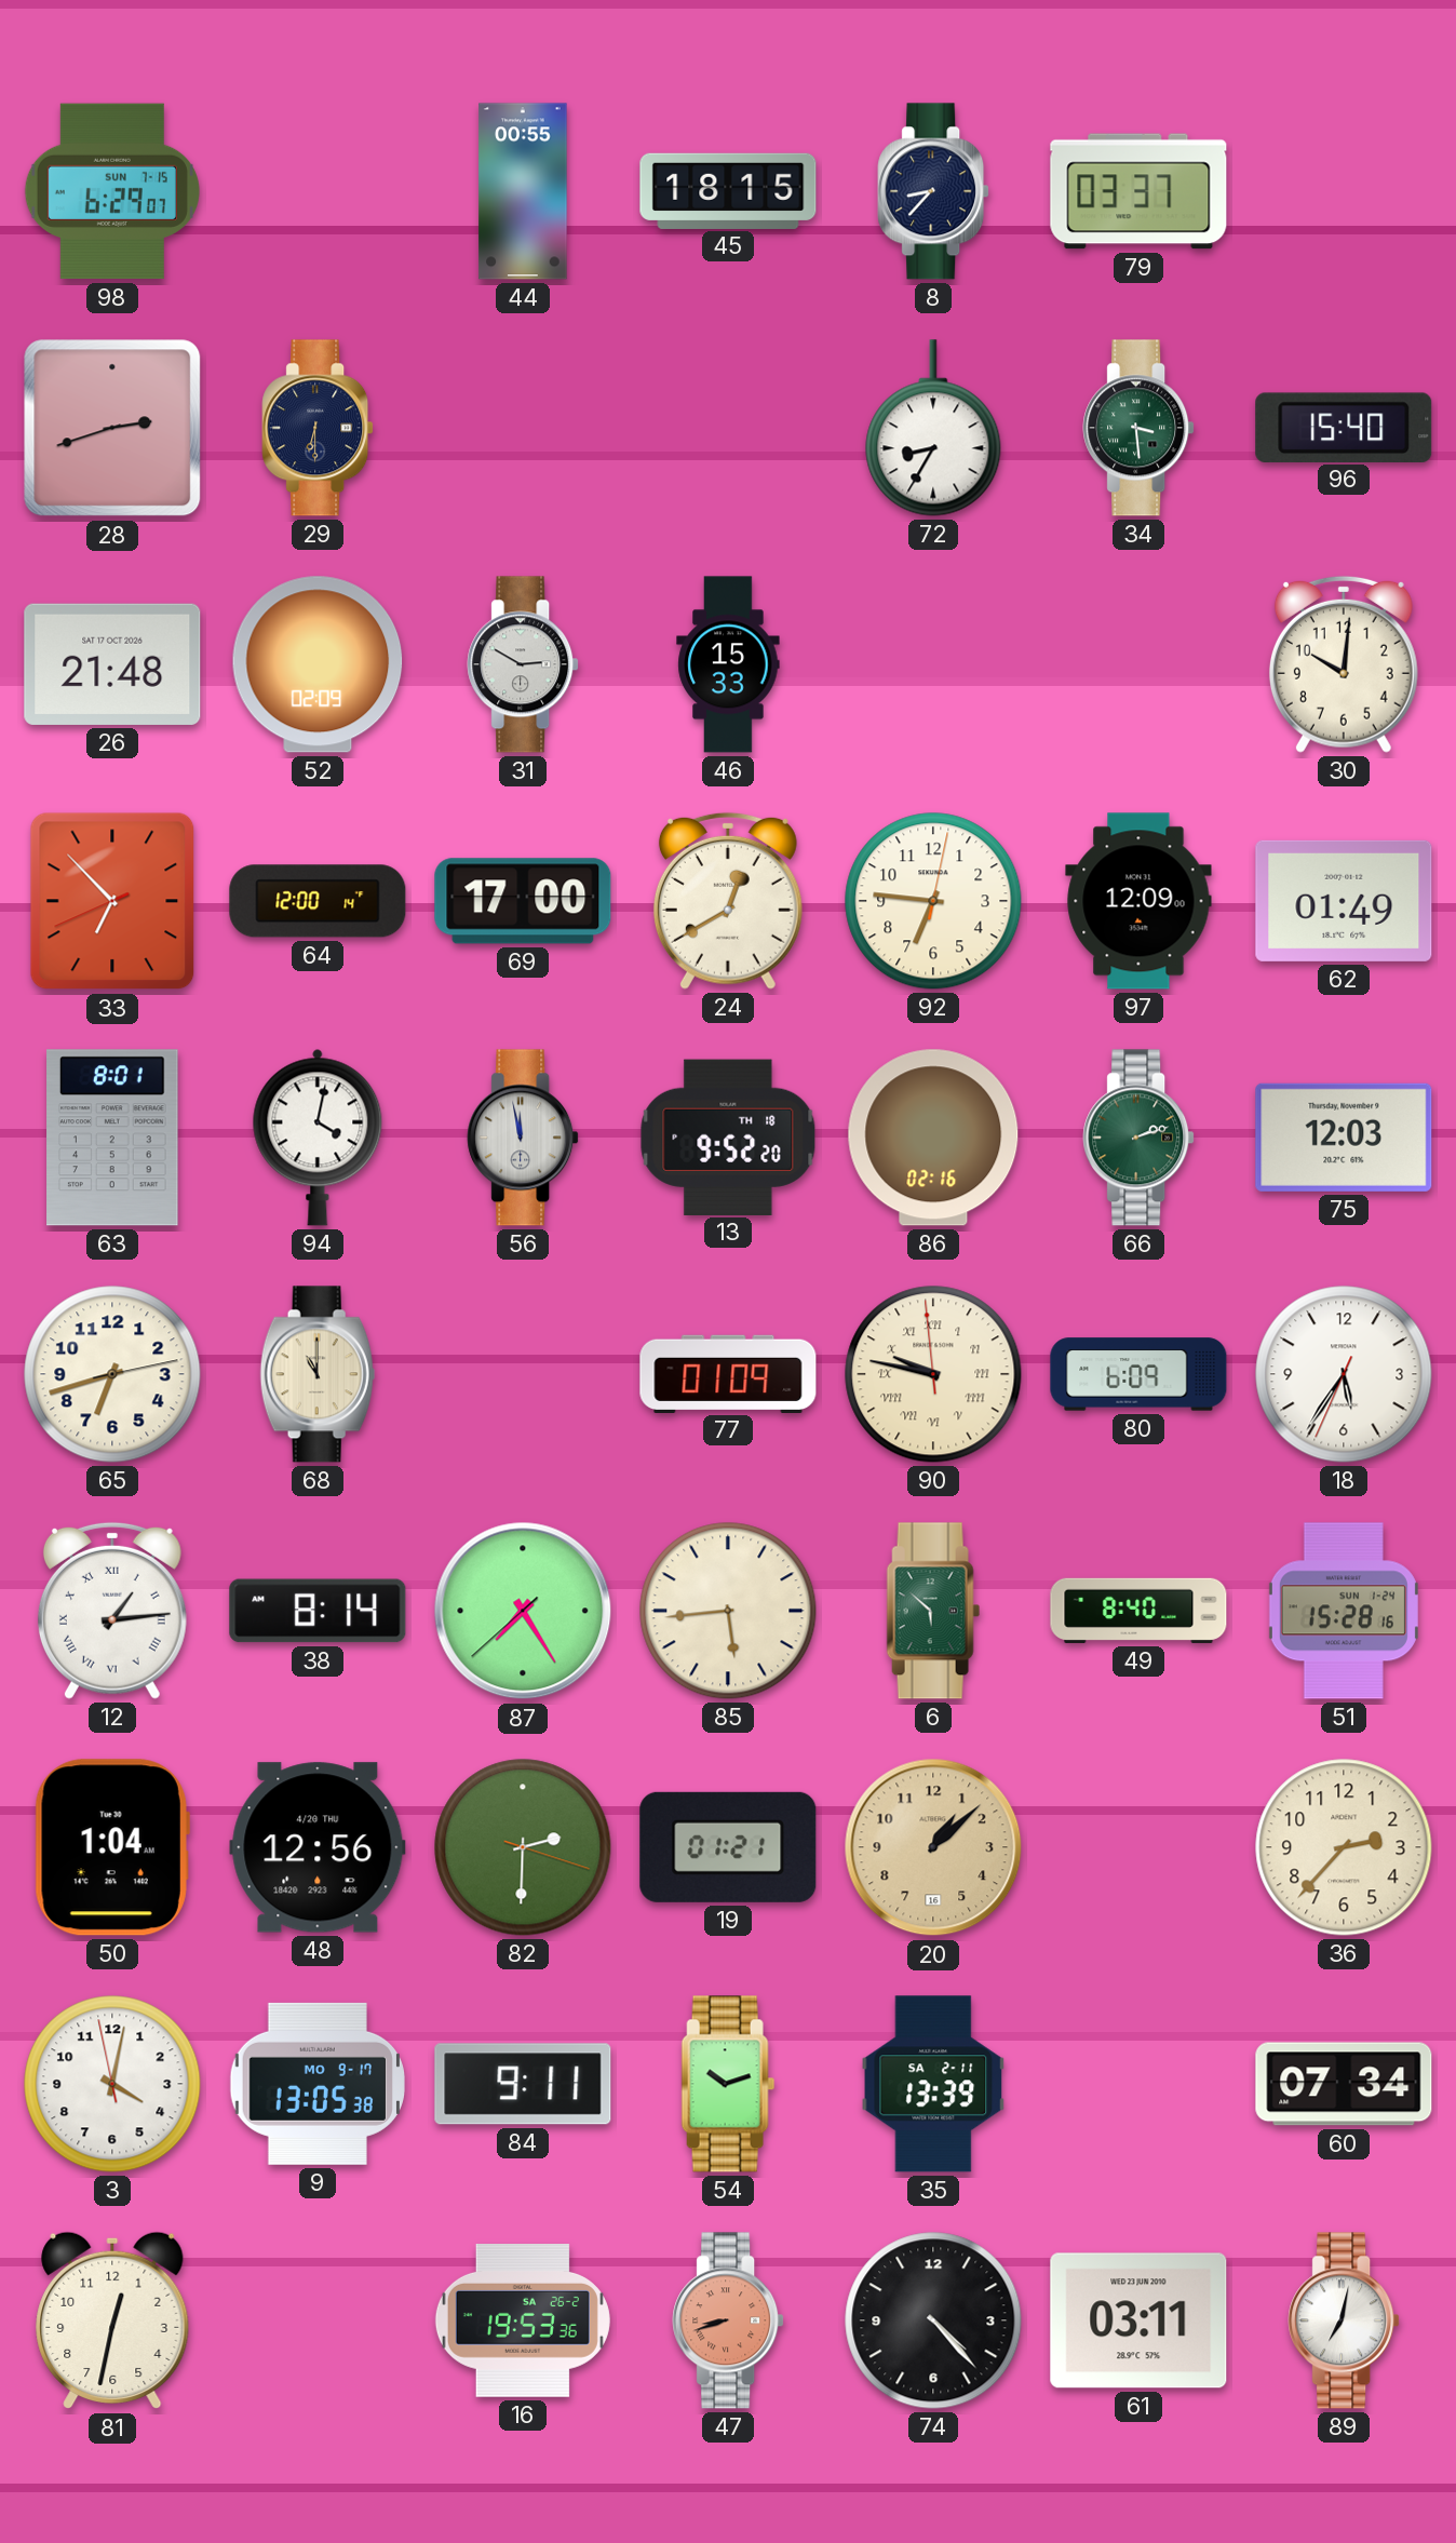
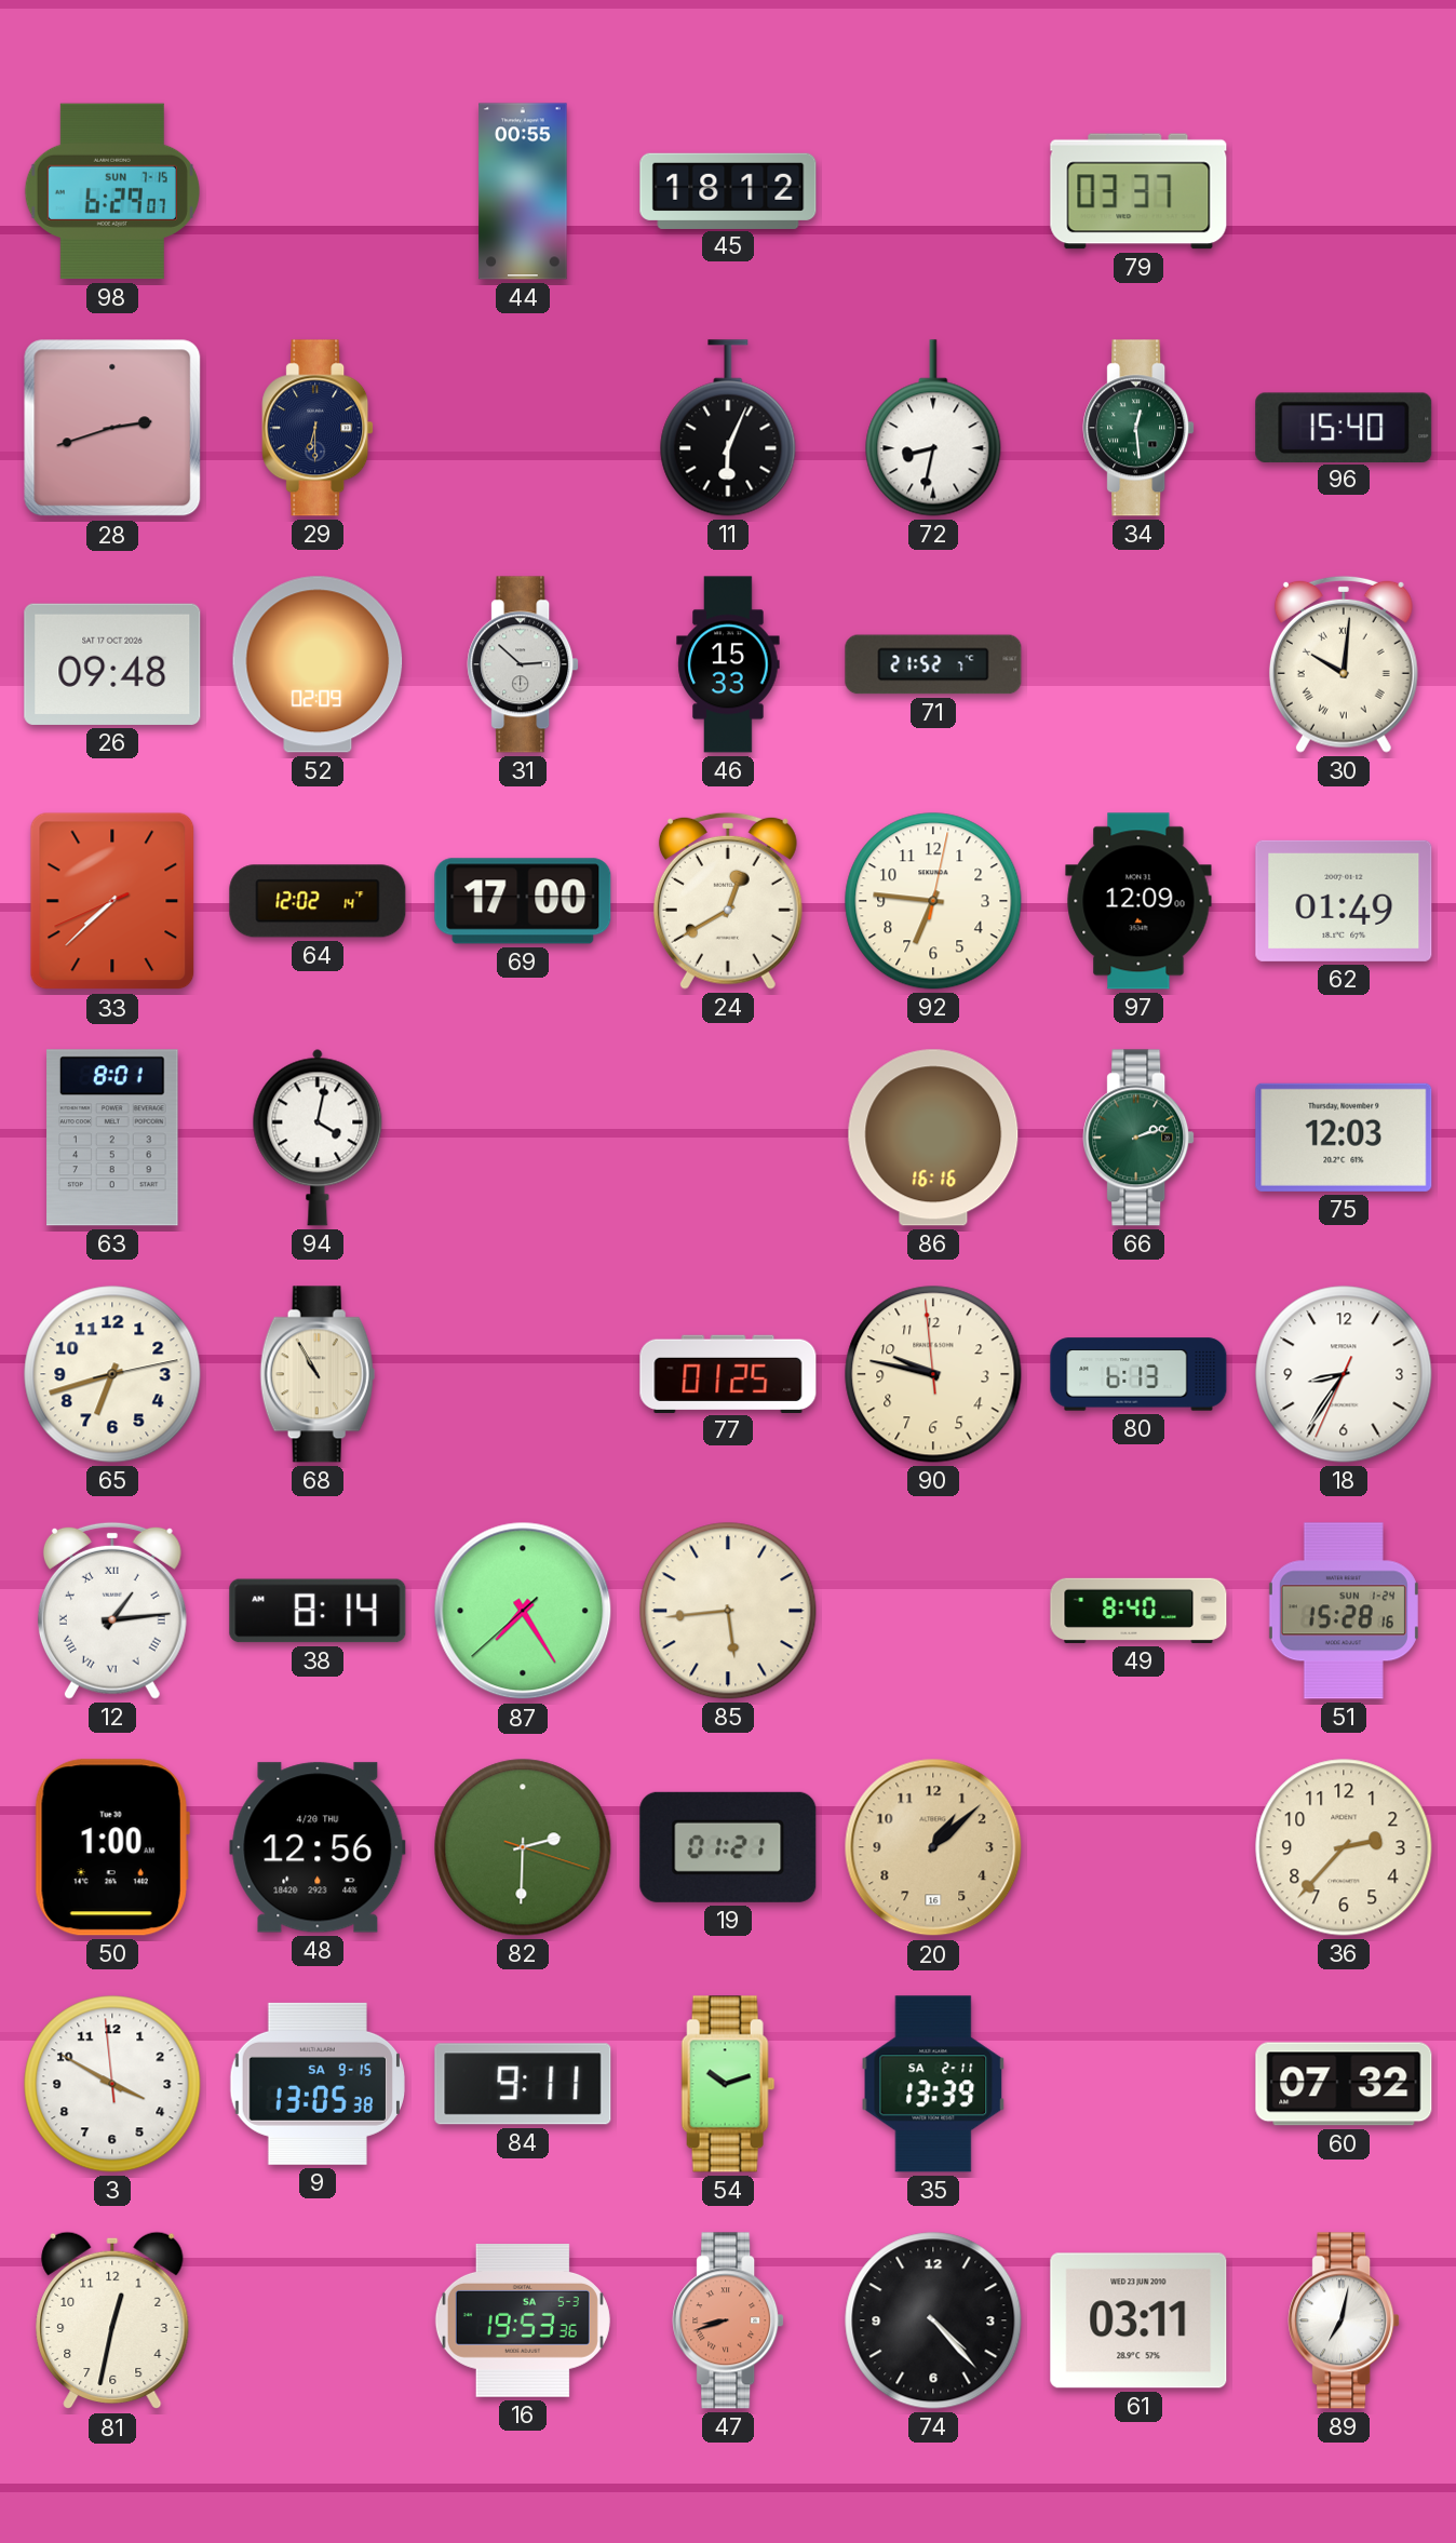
45: 18:15 -> 18:12
8: 8:37 -> none
11: none -> 6:04
72: 8:35 -> 8:32
34: 3:29 -> 12:29
26: 21:48 -> 09:48
31: 2:50 -> 2:52
71: none -> 21:52
30 numerals: Arabic -> Roman
33: 6:52 -> 7:37
64: 12:00 -> 12:02
56: 11:58 -> none
13: 9:52 -> none
86: 02:16 -> 16:16
68: 11:00 -> 10:55
77: 01:09 -> 01:25
90 numerals: Roman -> Arabic
80: 6:09 -> 6:13
18: 5:35 -> 8:35
6: 5:52 -> none
50: 1:04 -> 1:00
3: 4:01 -> 3:49
9 date: MO 9-17 -> SA 9-15
60: 07:34 -> 07:32
16 date: SA 26-2 -> SA 5-3
